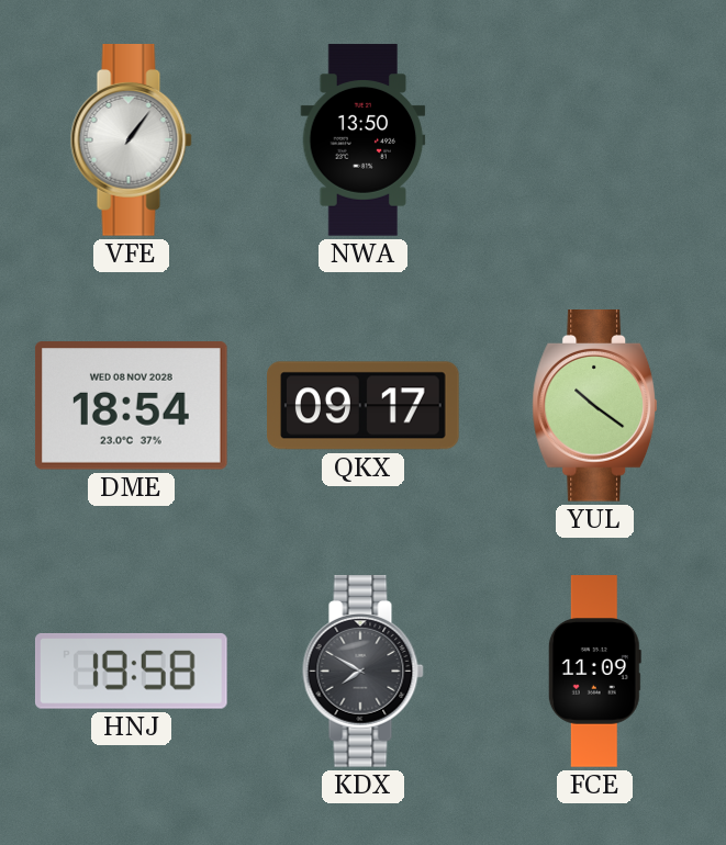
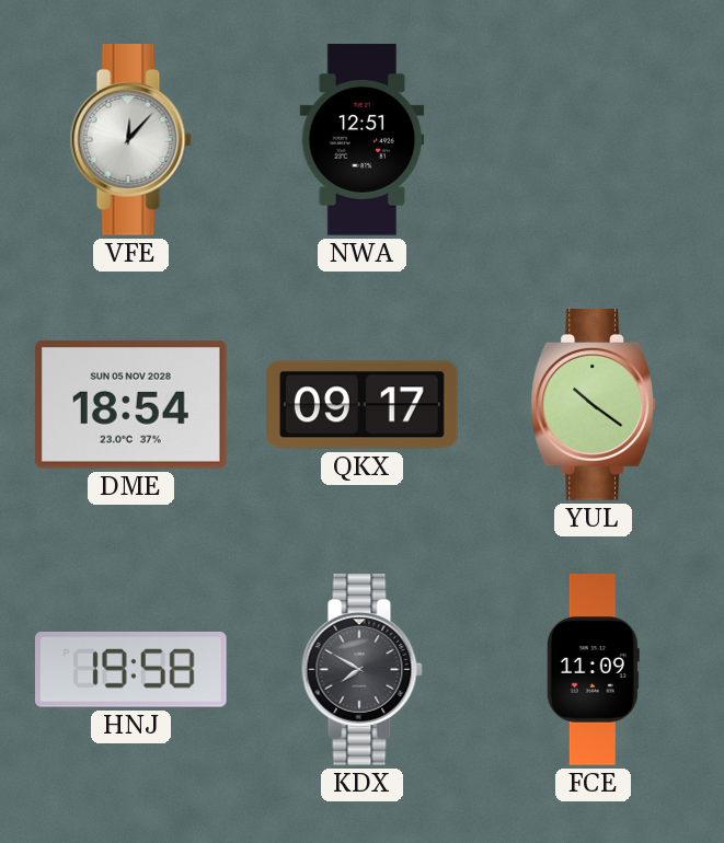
VFE: 1:06 -> 12:07
NWA: 13:50 -> 12:51
DME date: WED 08 NOV 2028 -> SUN 05 NOV 2028
